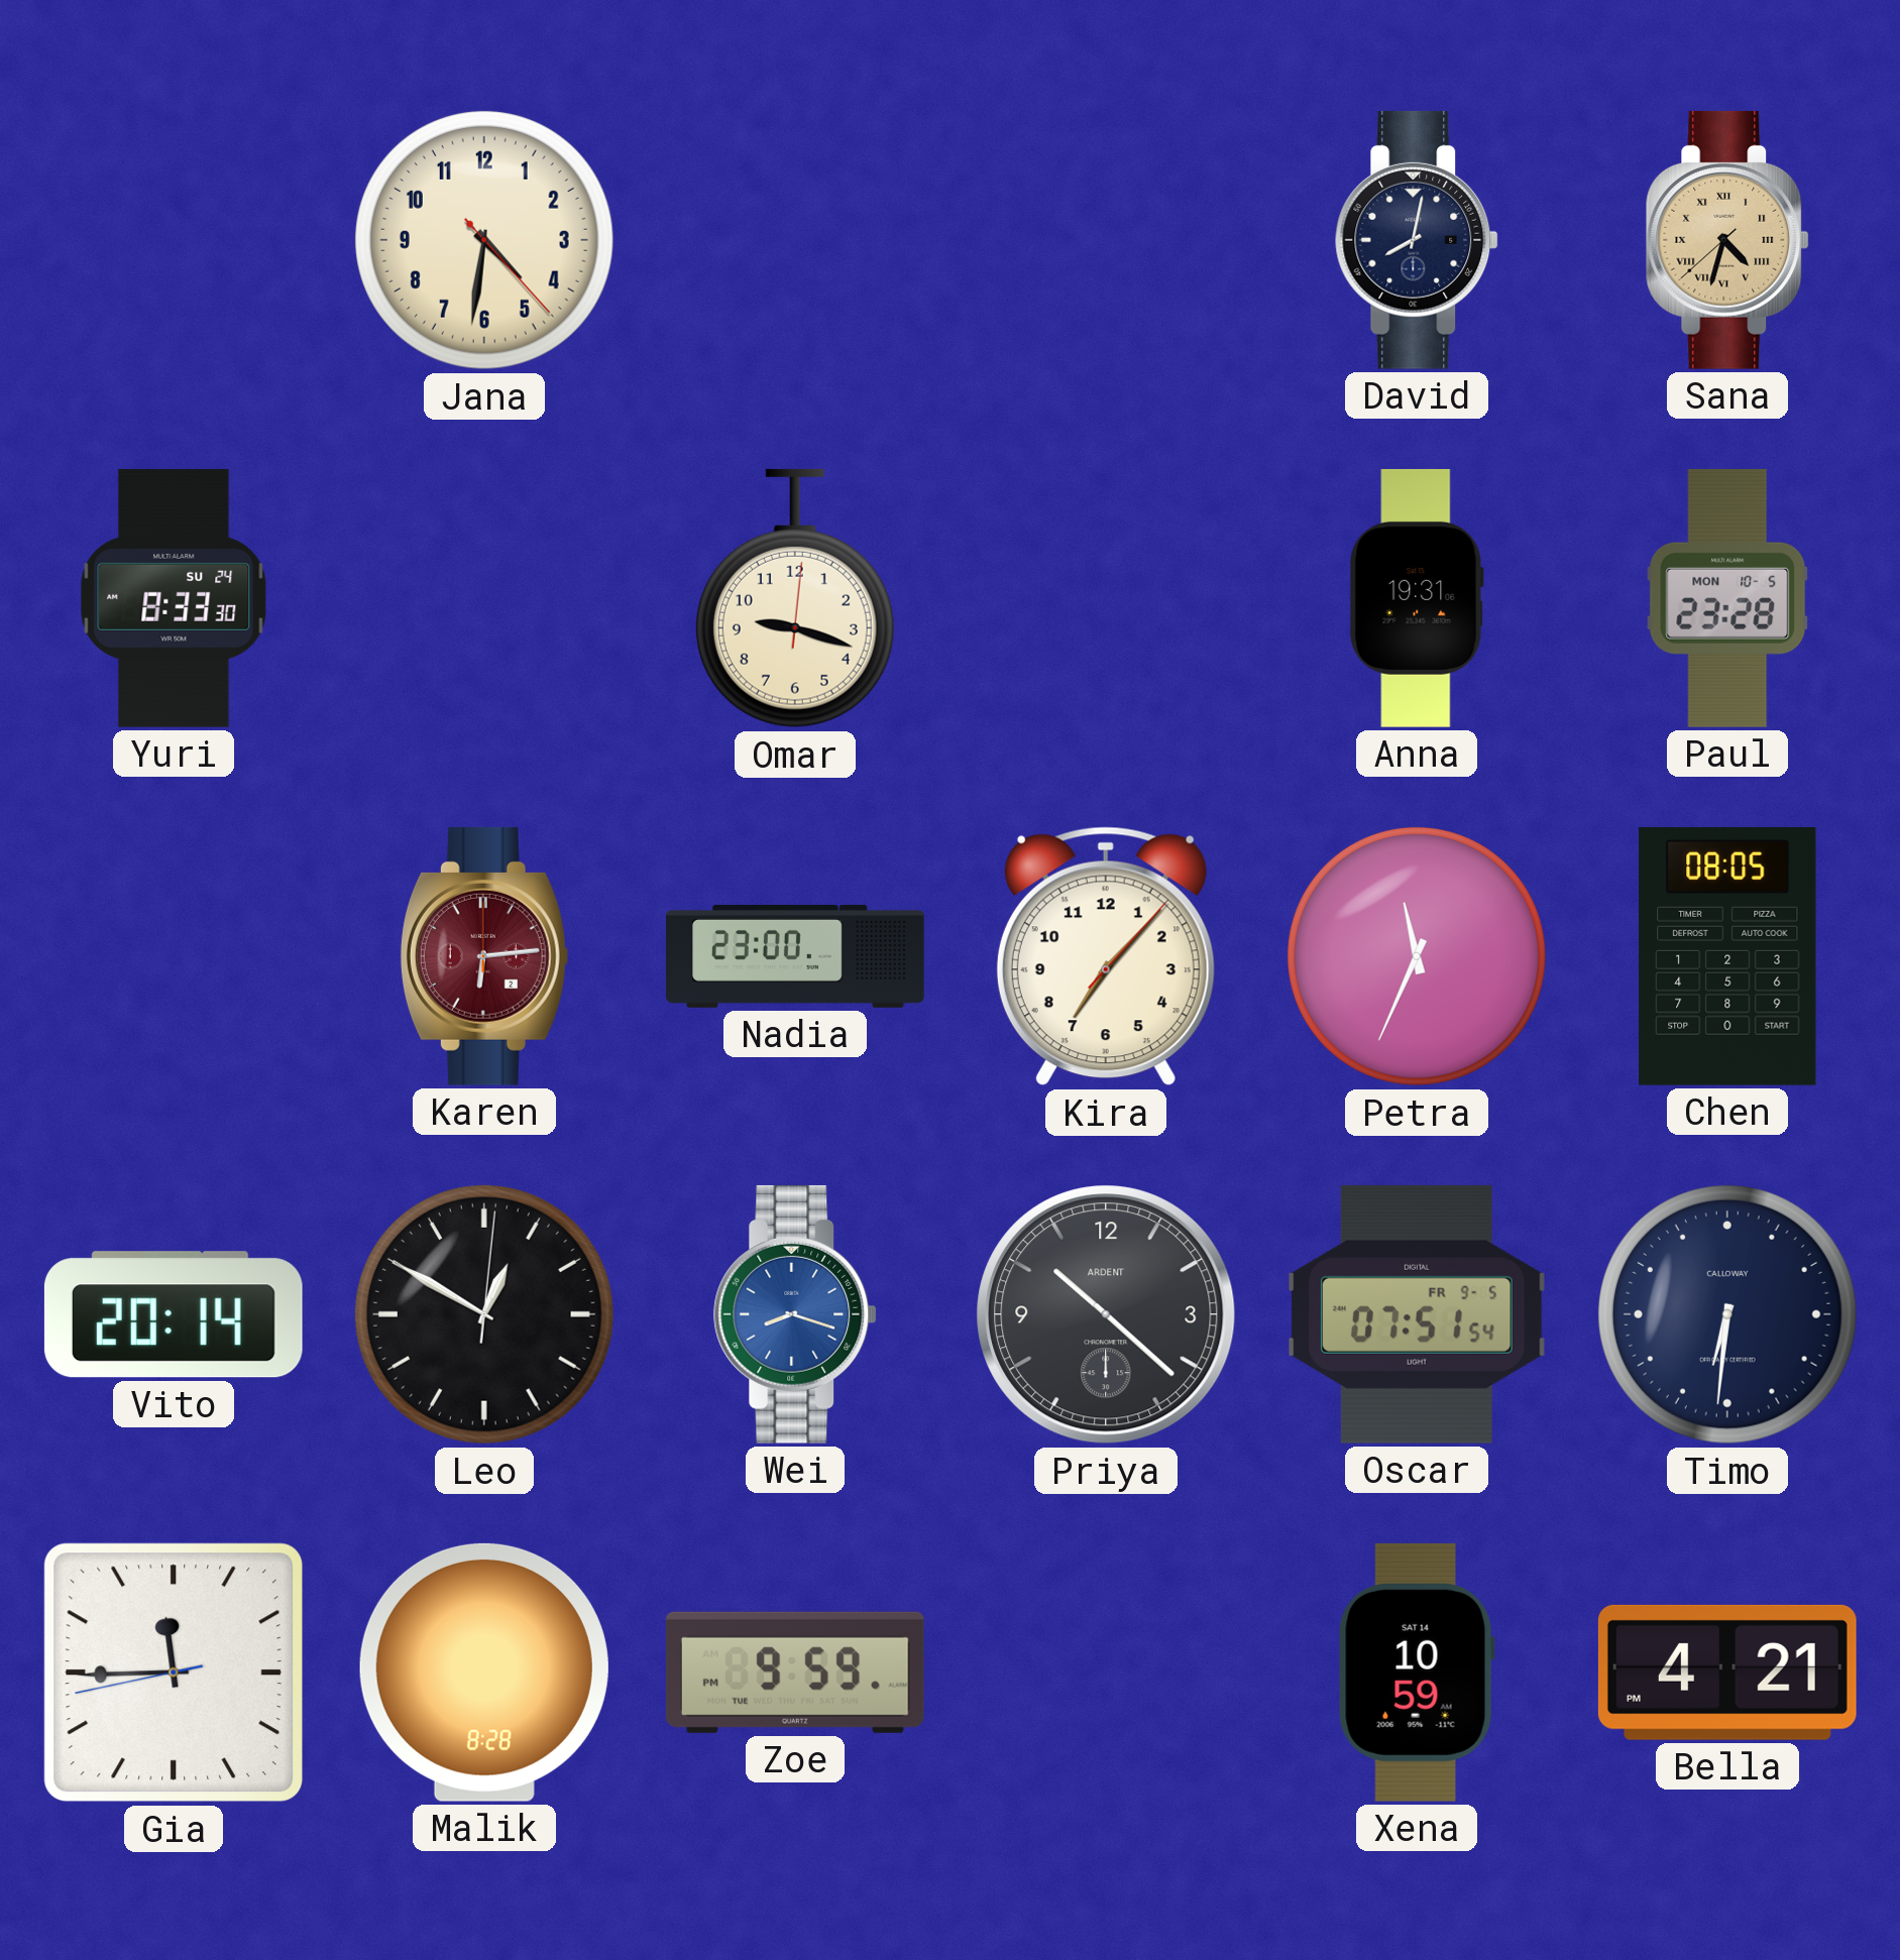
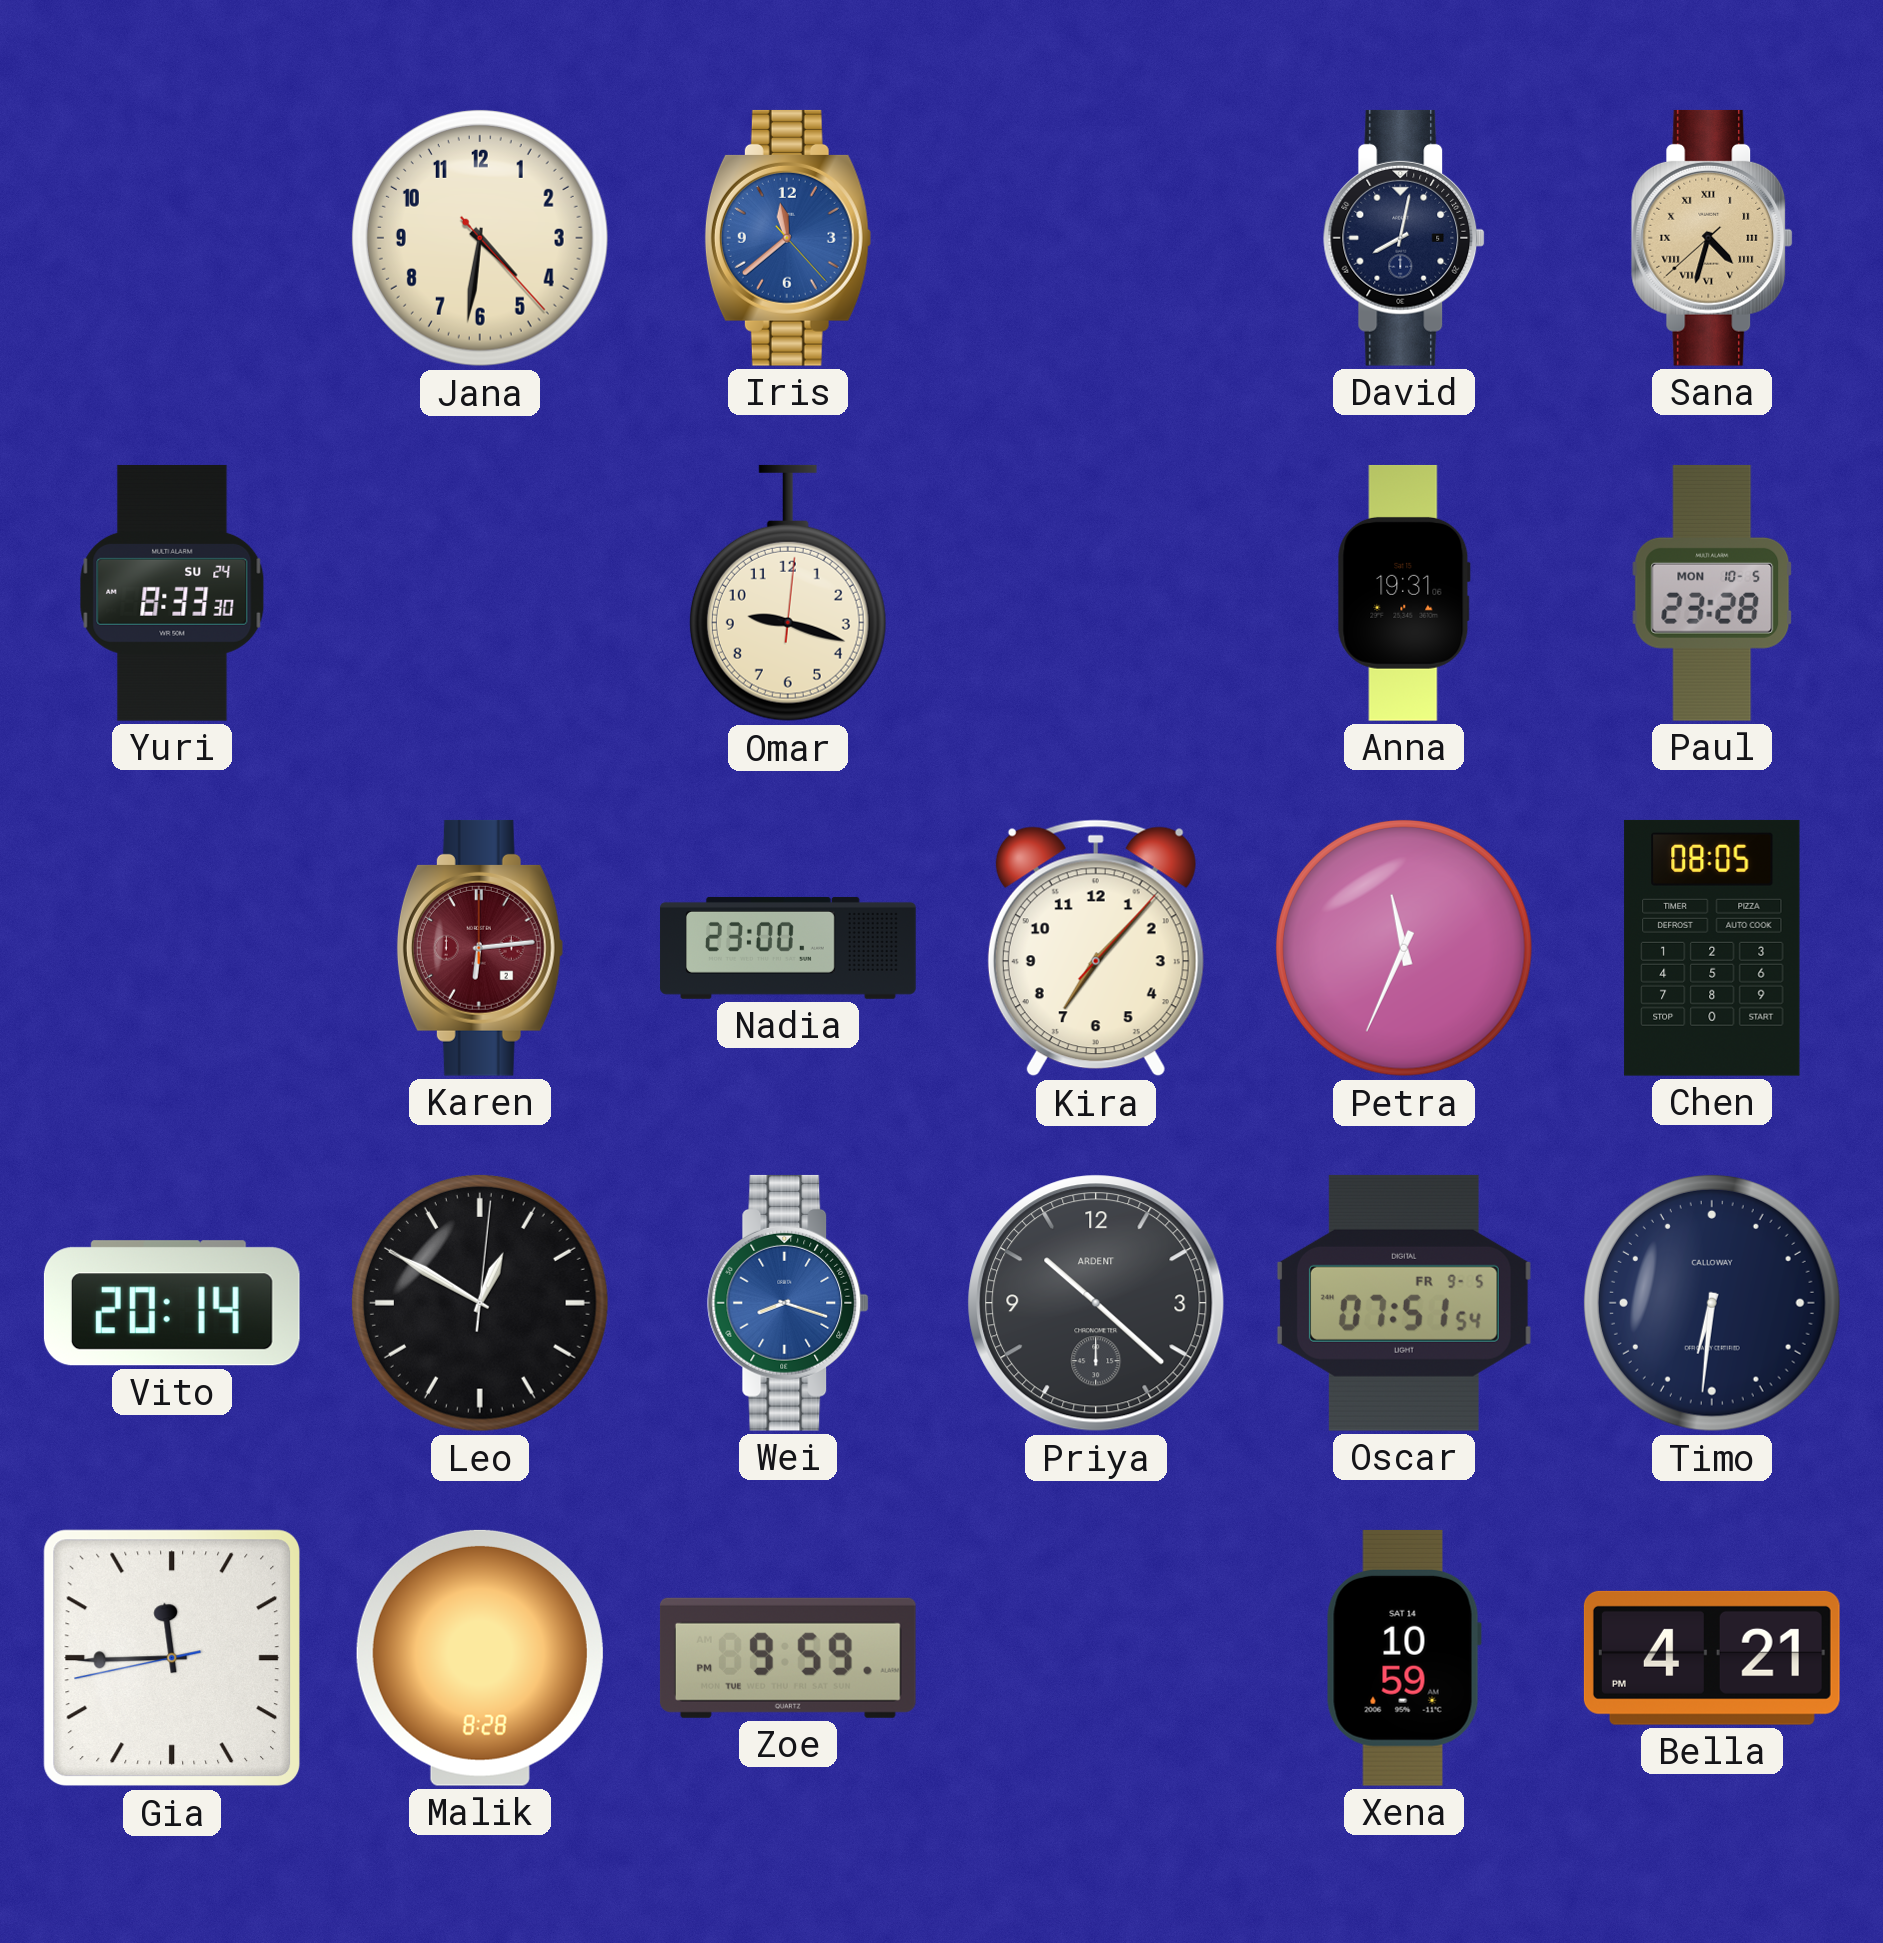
Iris: none -> 11:38
